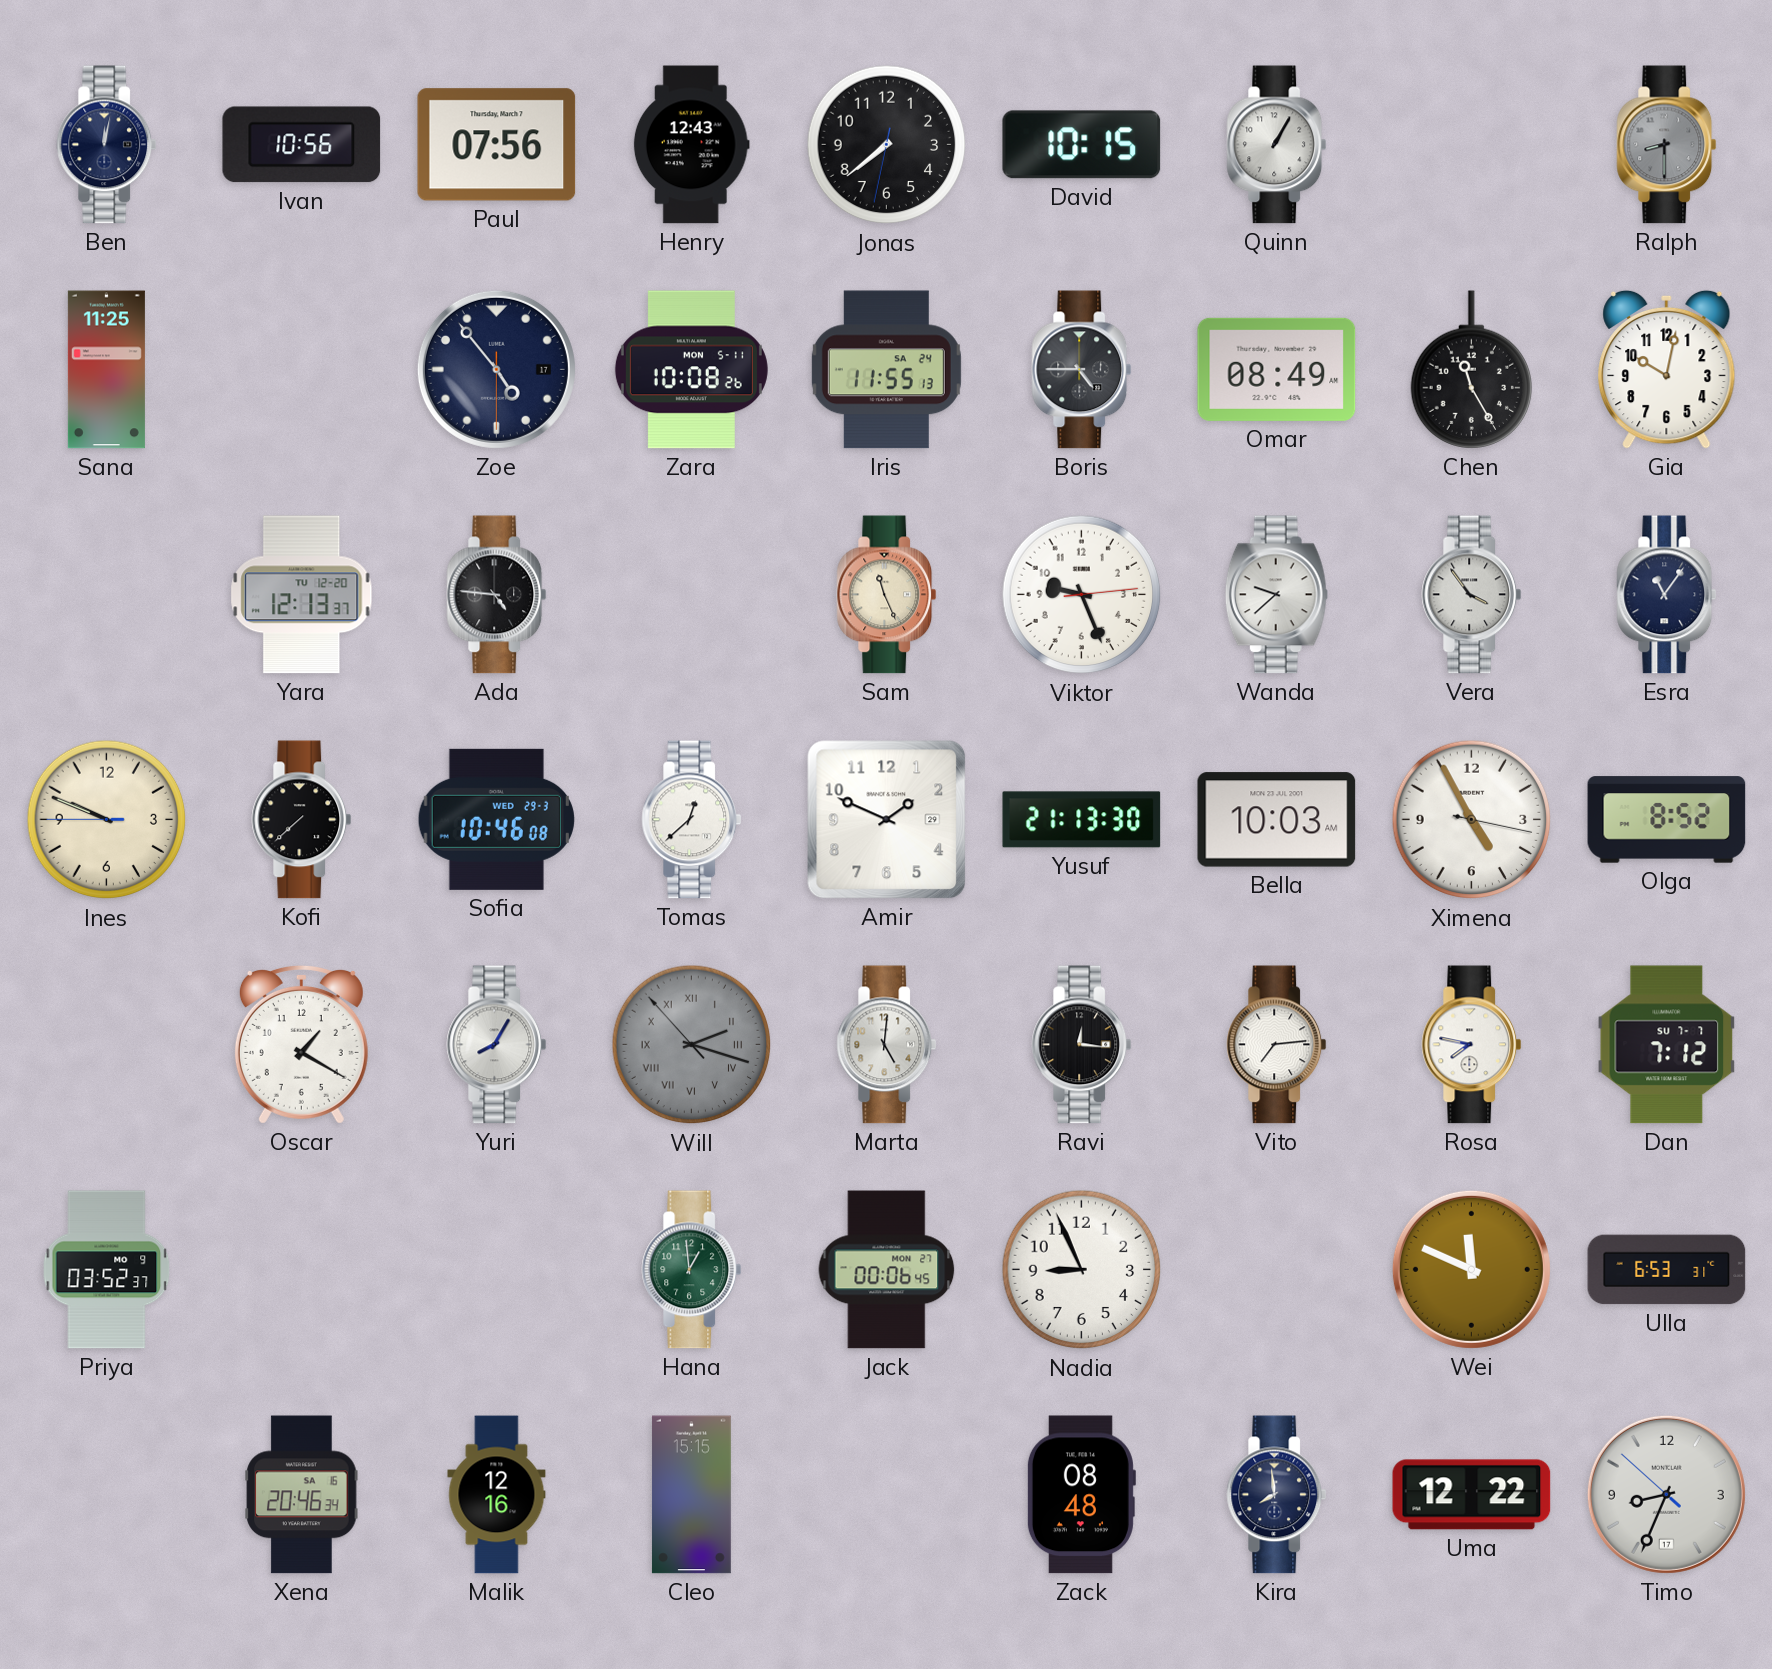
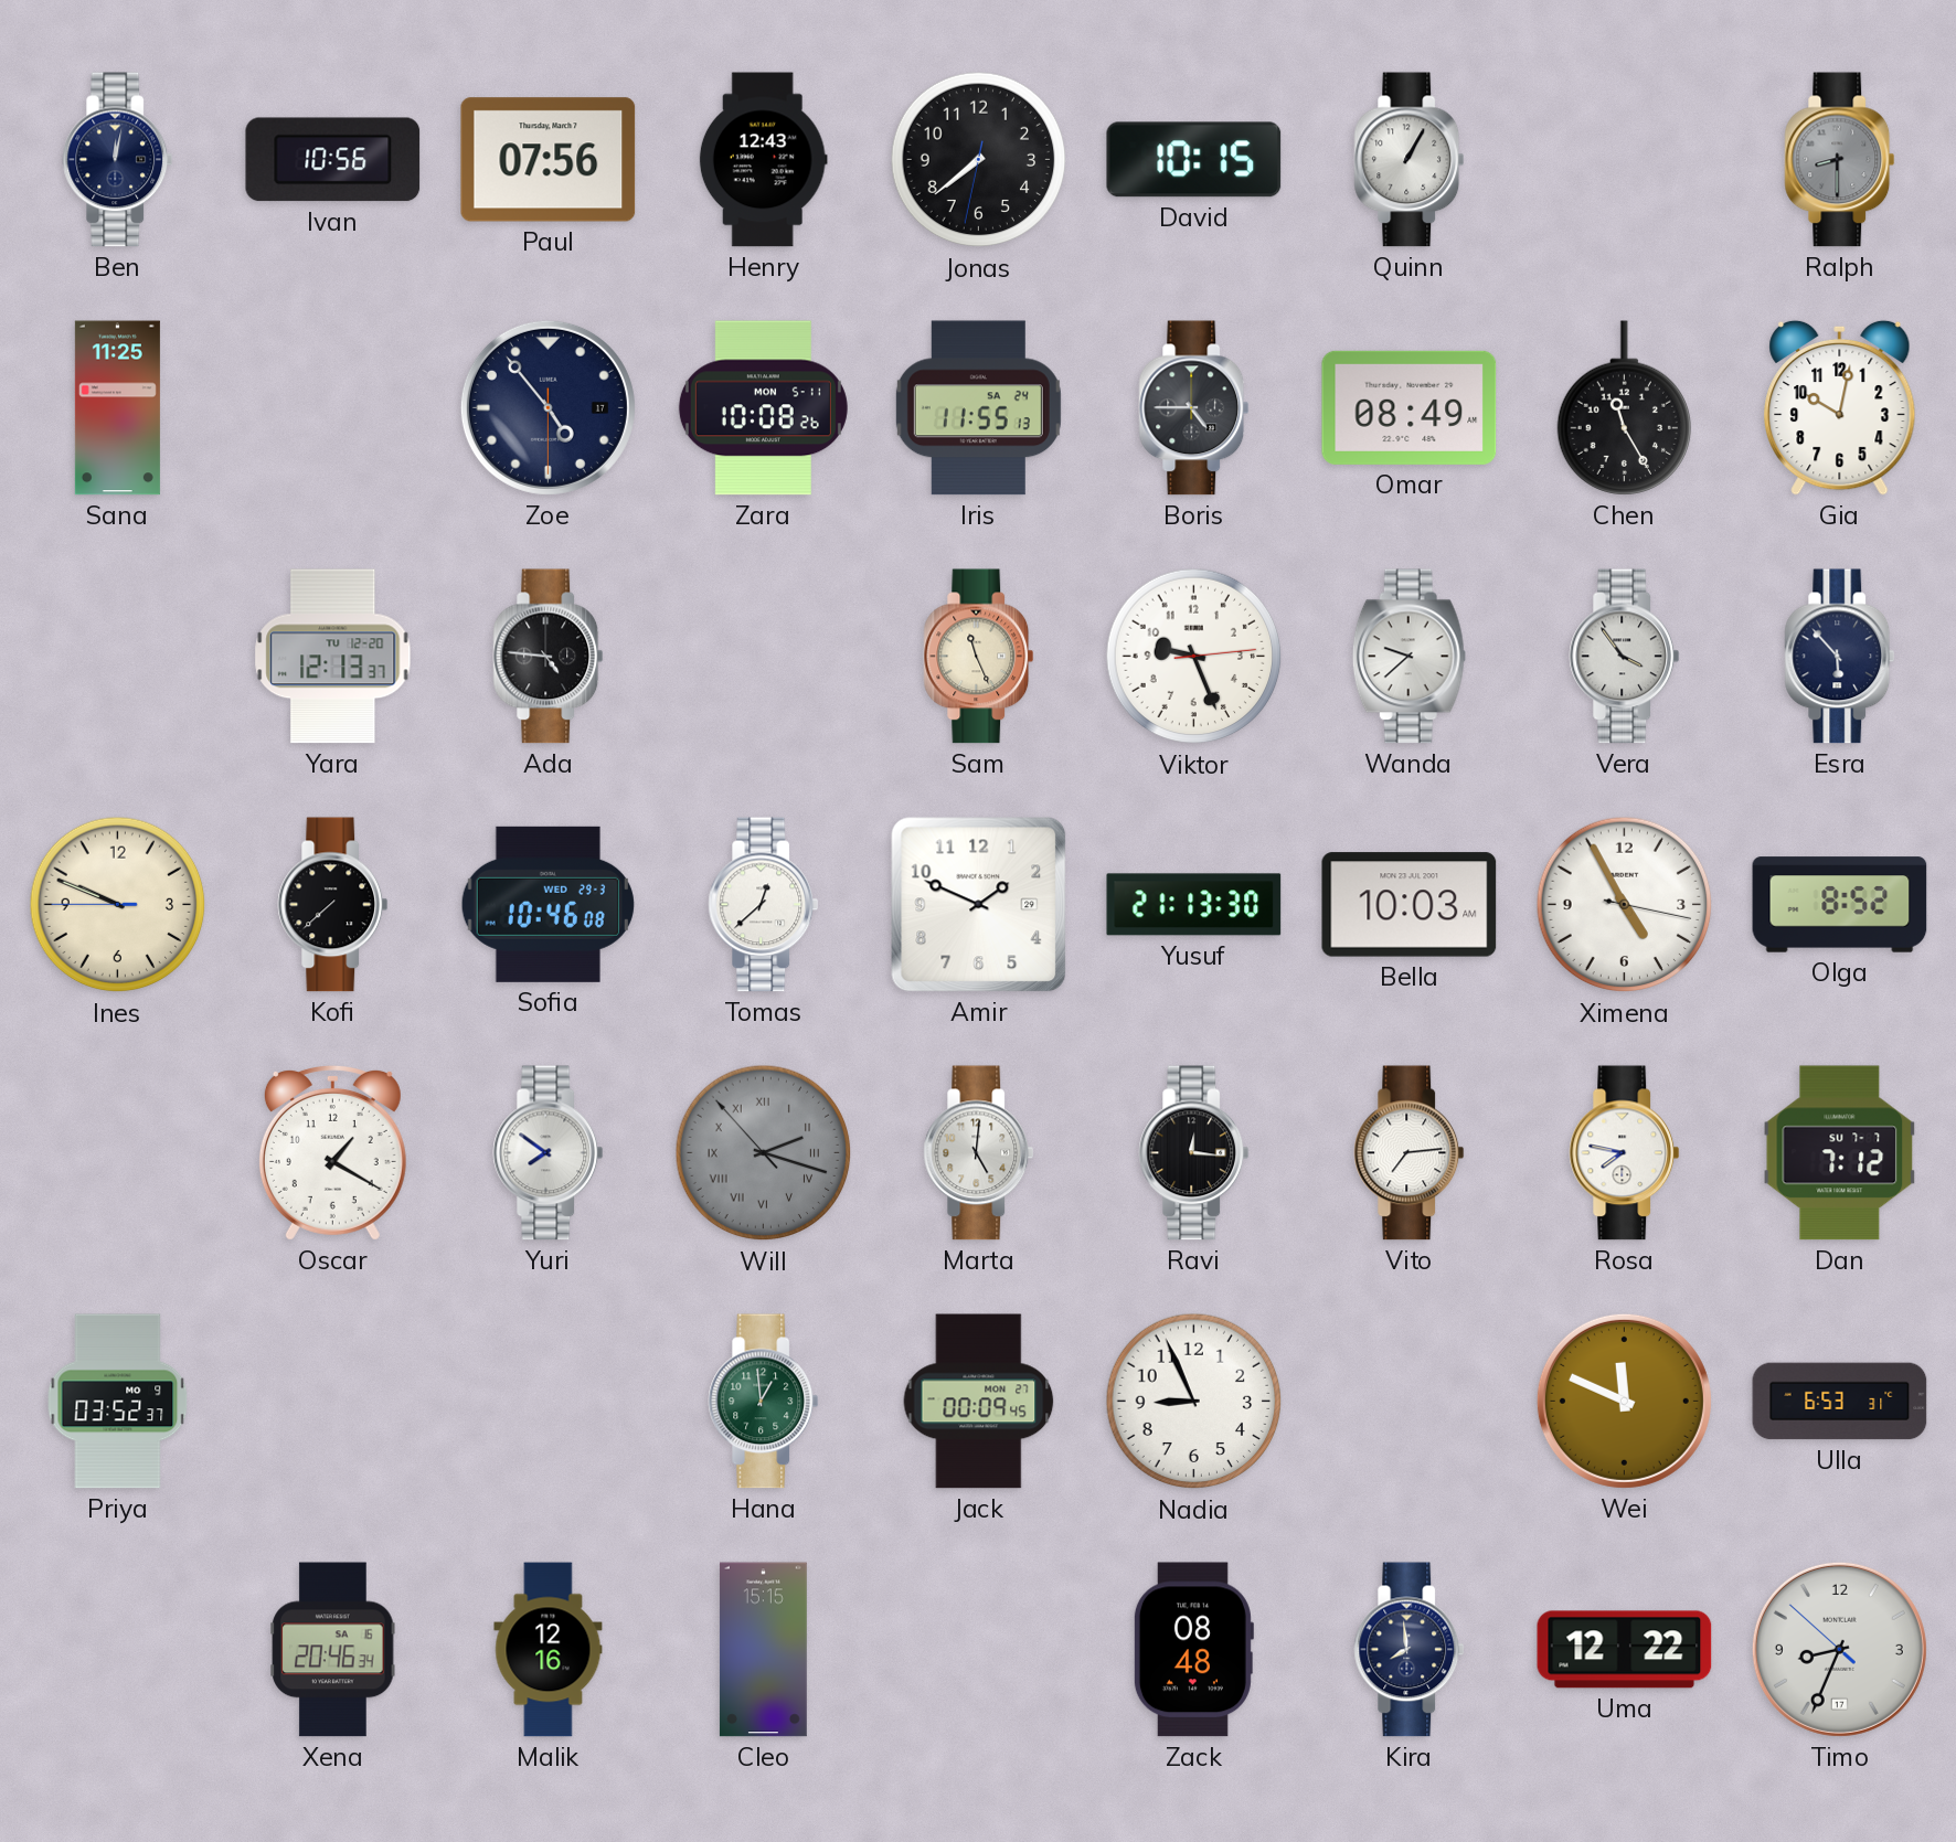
Esra: 11:06 -> 5:53
Yuri: 8:05 -> 7:51
Jack: 00:06 -> 00:09
